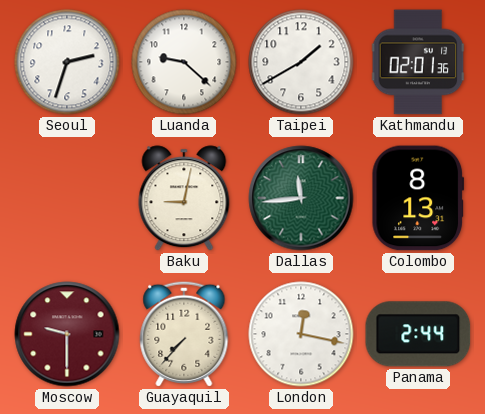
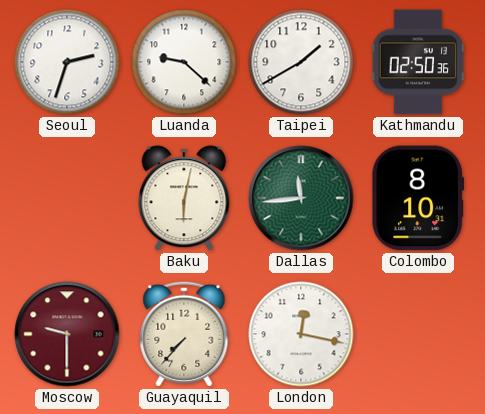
Kathmandu: 02:01 -> 02:50
Baku: 9:02 -> 6:02
Colombo: 8:13 -> 8:10
Panama: 2:44 -> none
